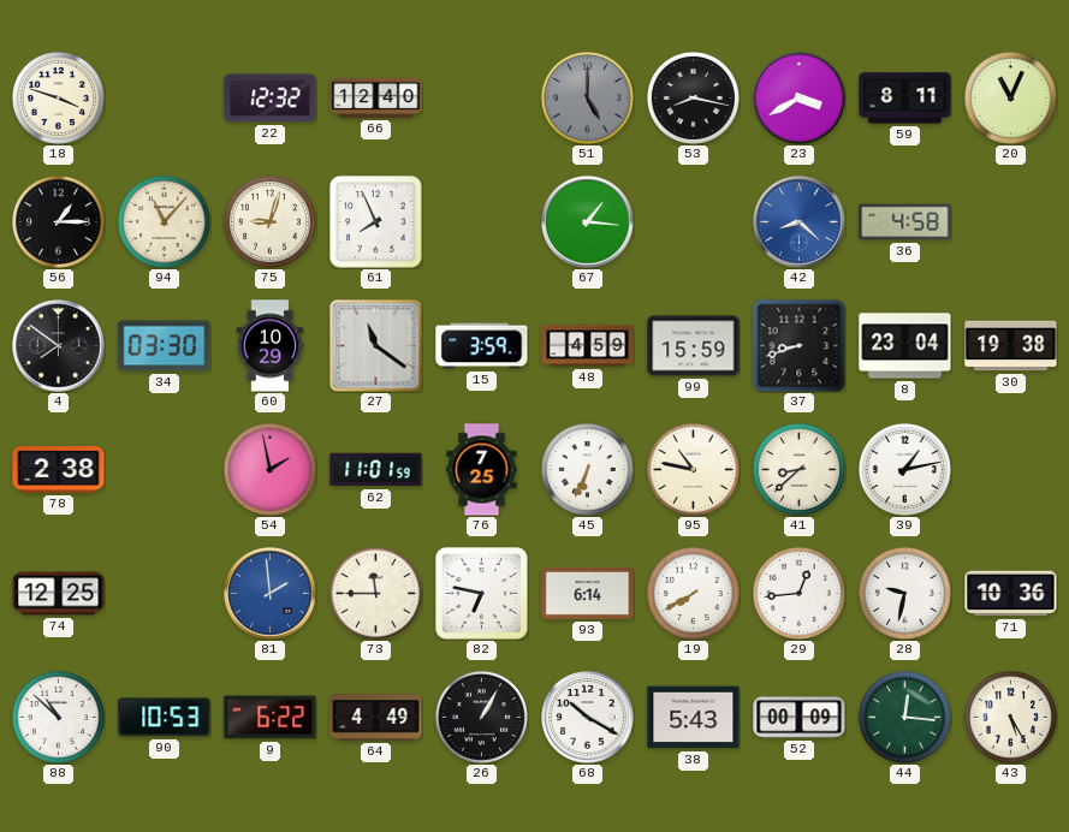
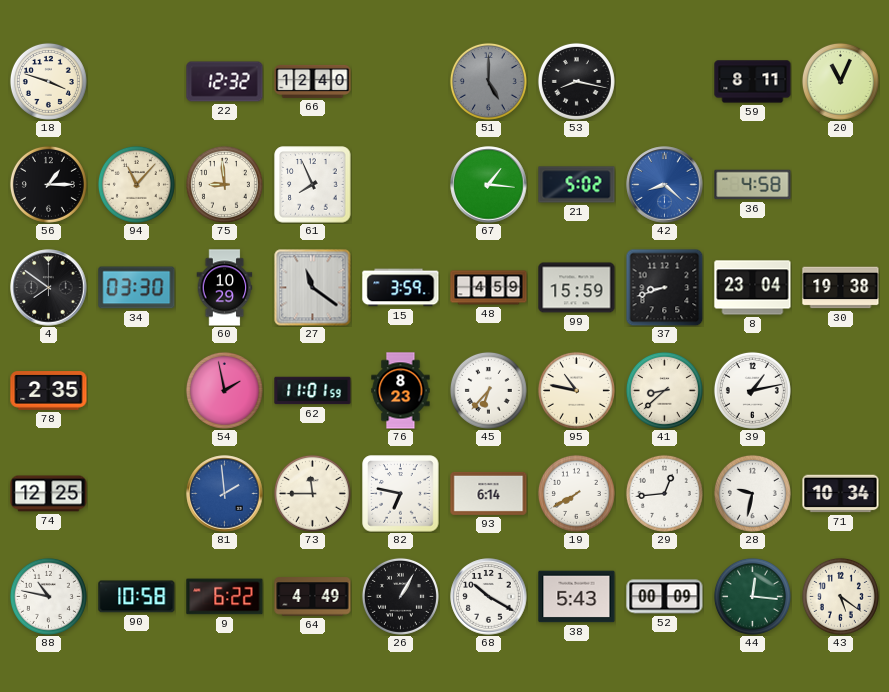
23: 3:40 -> none
75: 9:03 -> 8:59
21: none -> 5:02
78: 2:38 -> 2:35
76: 7:25 -> 8:23
45: 6:34 -> 6:37
71: 10:36 -> 10:34
88: 10:52 -> 10:47
90: 10:53 -> 10:58
43: 5:25 -> 5:21
